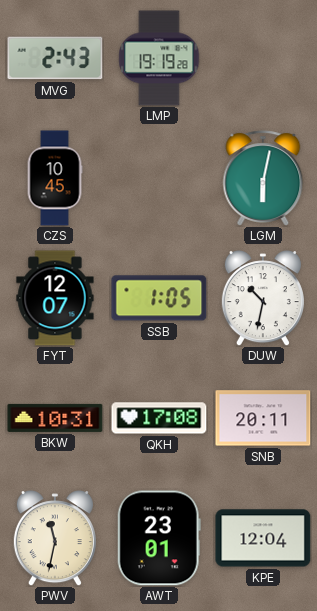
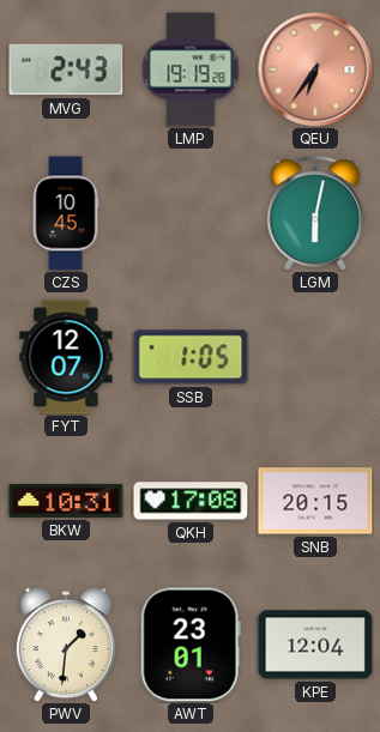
QEU: none -> 6:36
DUW: 10:32 -> none
SNB: 20:11 -> 20:15
PWV: 11:32 -> 1:31
